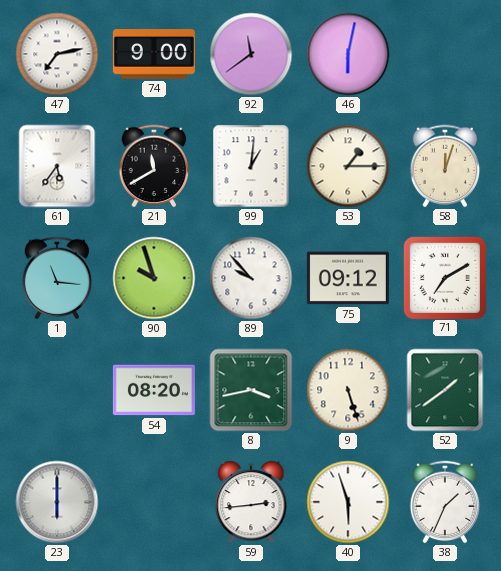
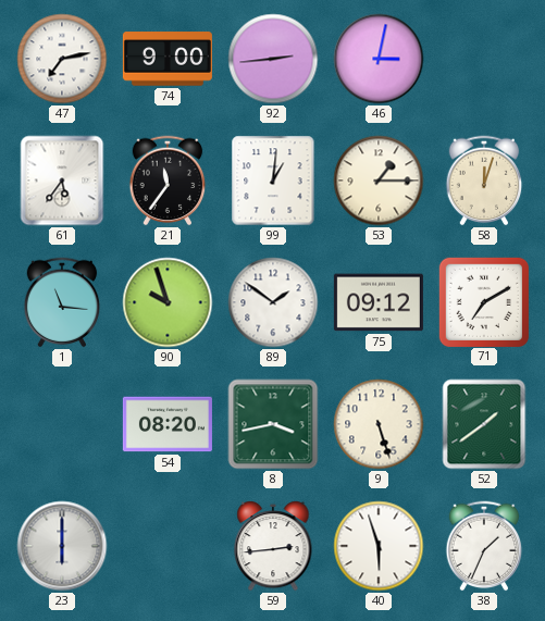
92: 11:39 -> 2:44
46: 6:02 -> 3:02
21: 11:40 -> 11:36
89: 9:53 -> 1:51
